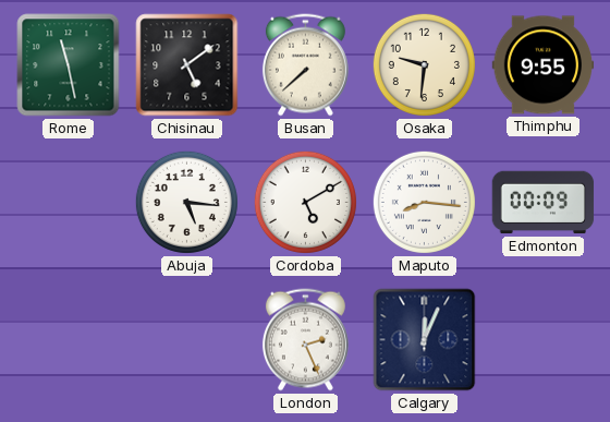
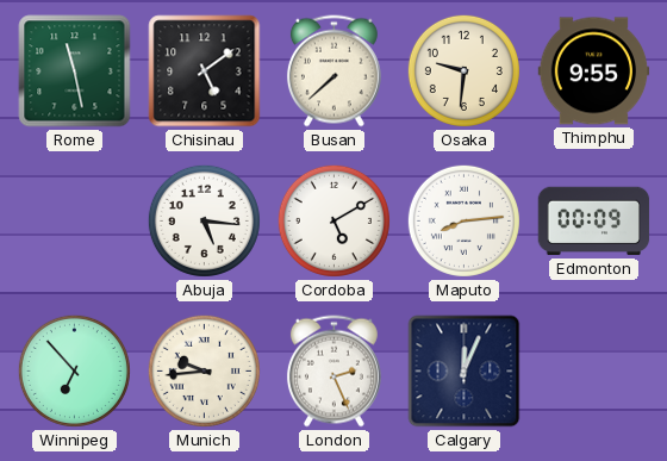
Maputo: 8:16 -> 8:14
Winnipeg: none -> 6:53
Munich: none -> 9:44
